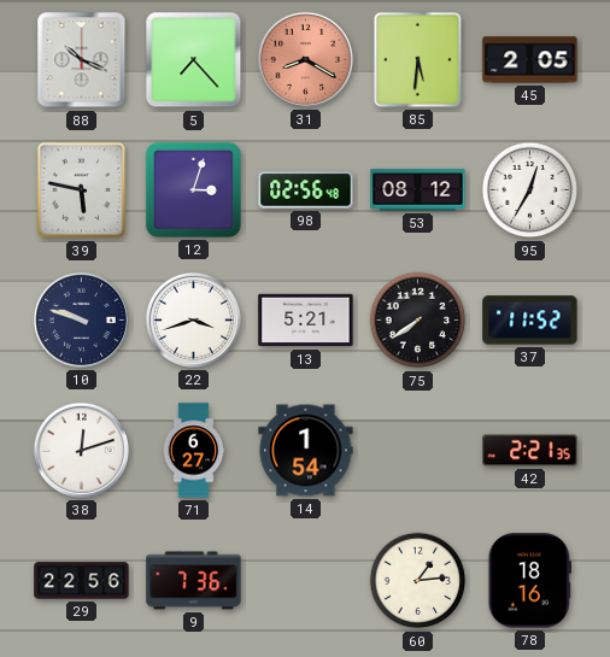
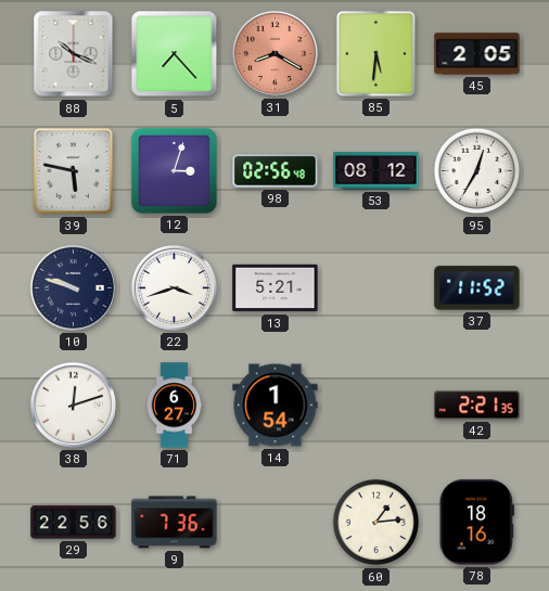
75: 7:39 -> none
